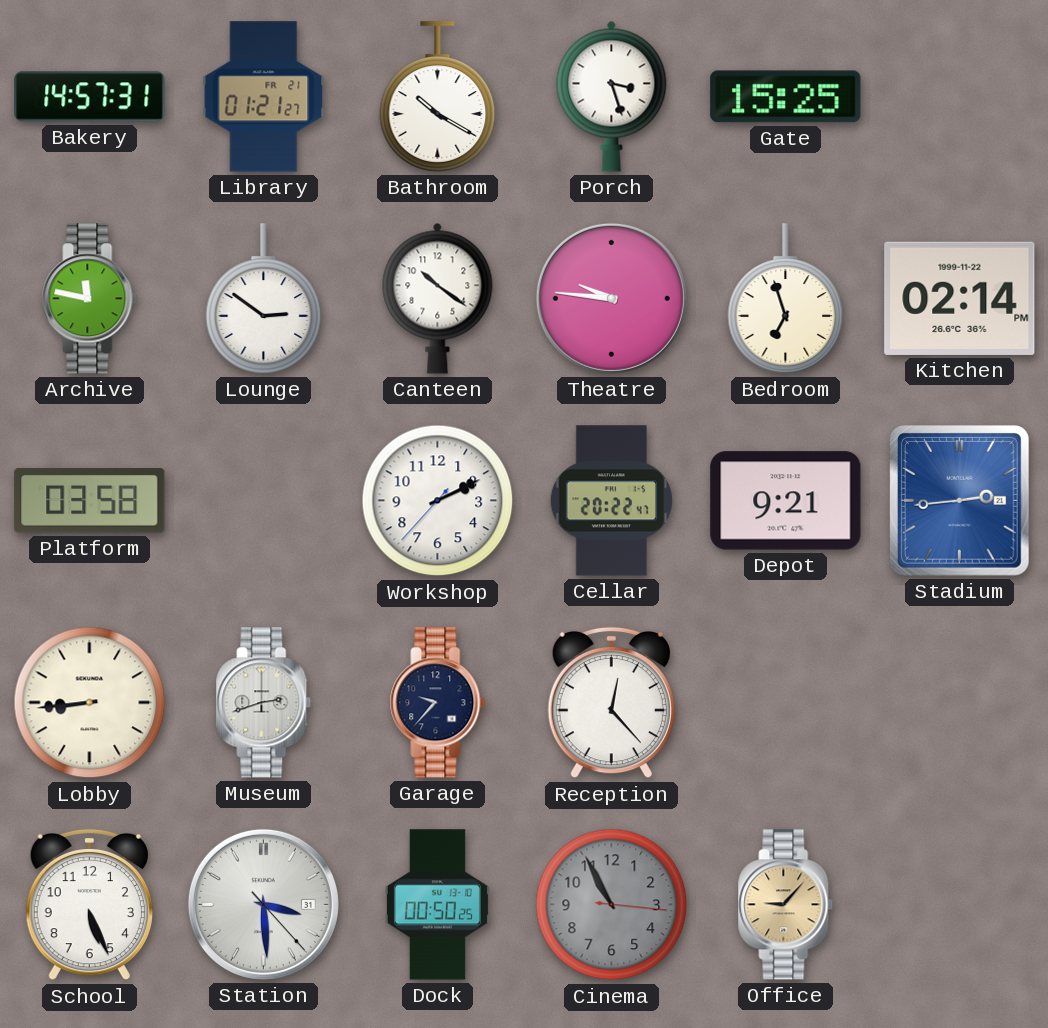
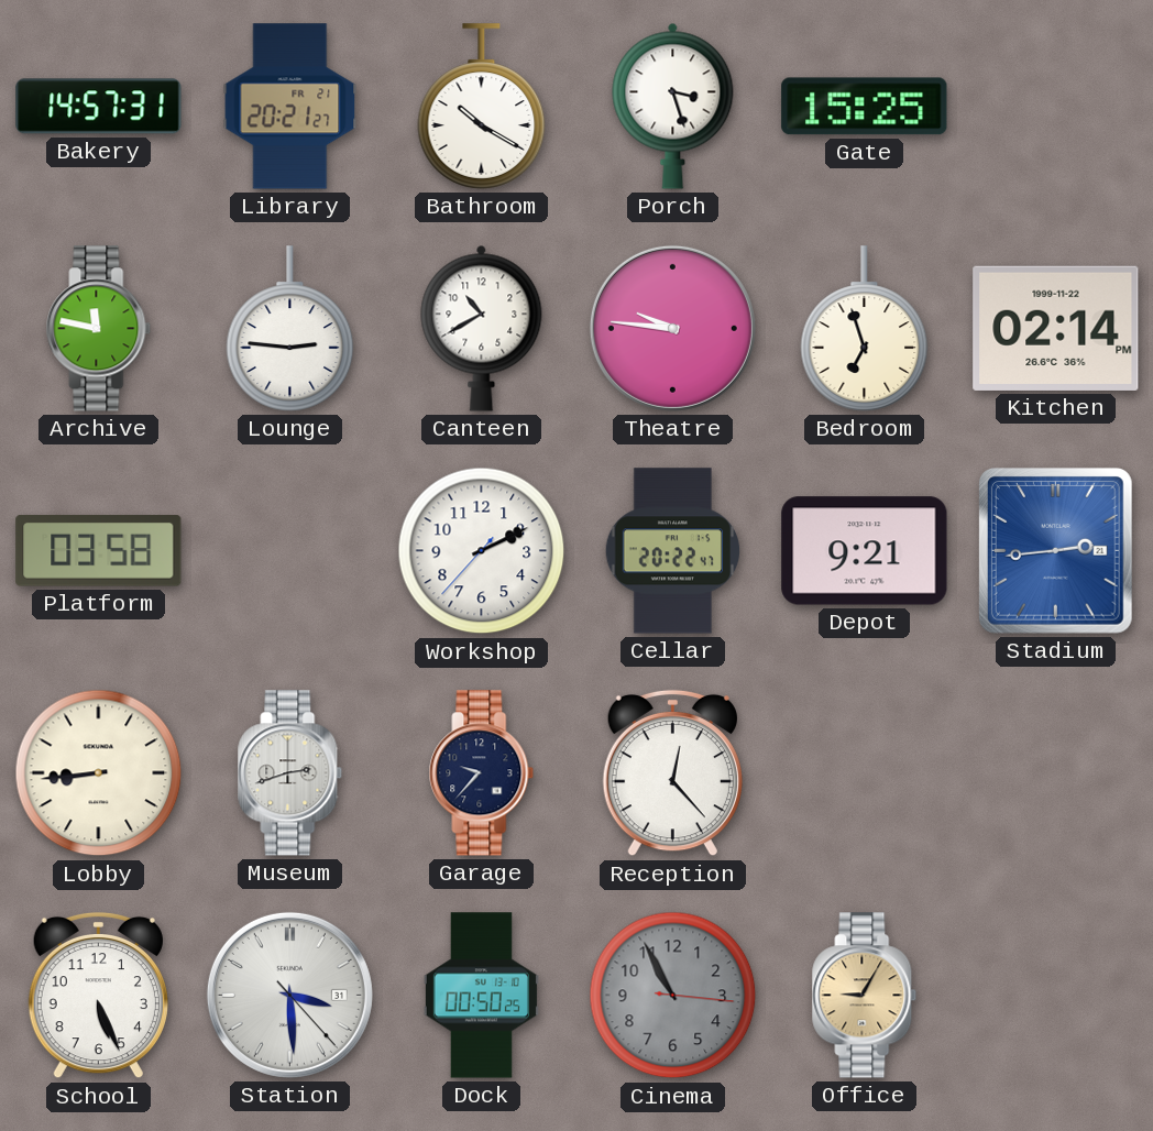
Library: 01:21 -> 20:21
Lounge: 2:51 -> 2:46
Canteen: 10:21 -> 10:40
Office: 9:07 -> 9:05
